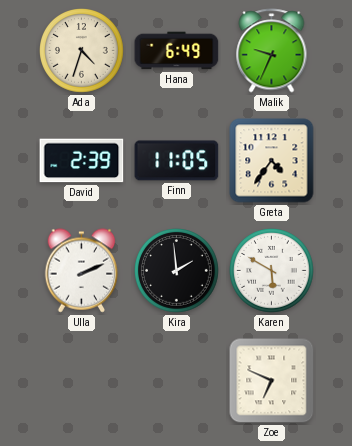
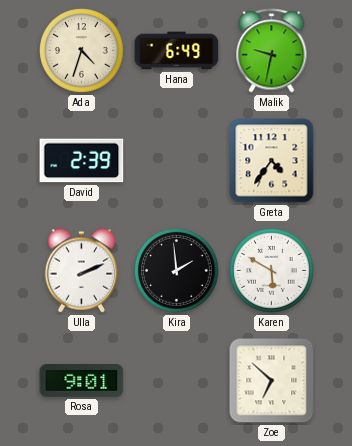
Malik: 9:34 -> 9:32
Finn: 11:05 -> none
Rosa: none -> 9:01
Zoe: 6:49 -> 6:52
